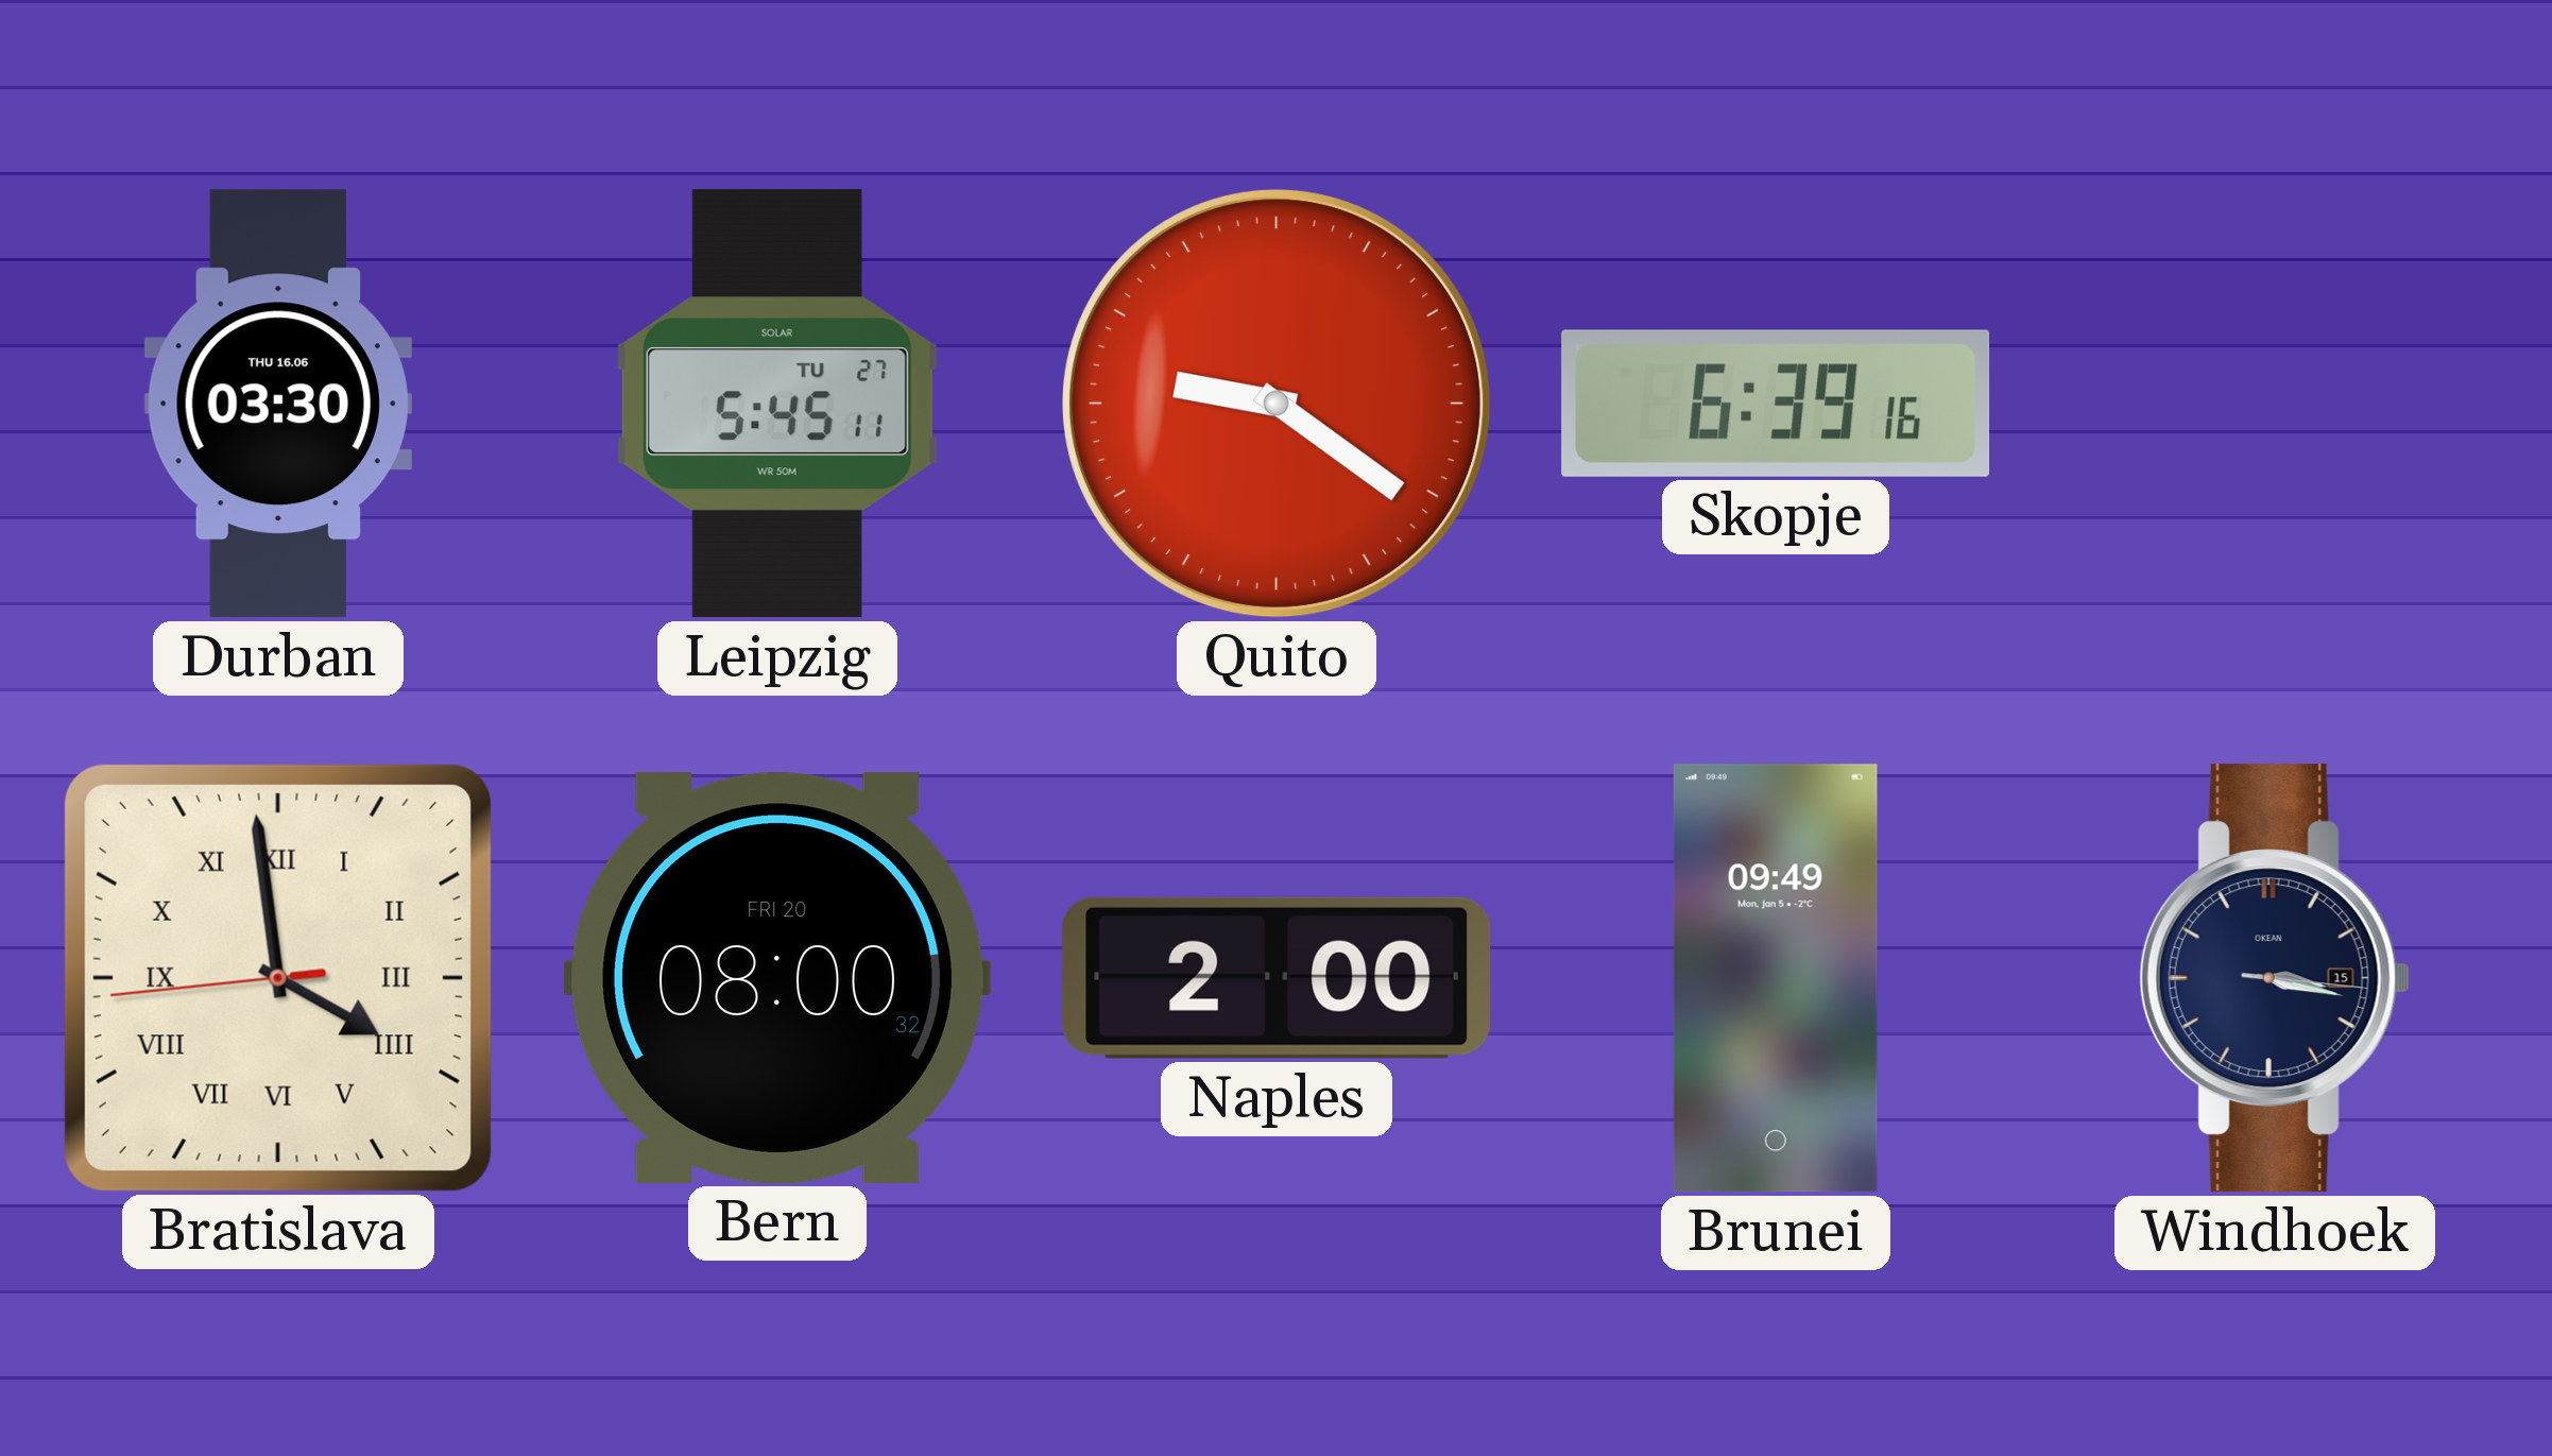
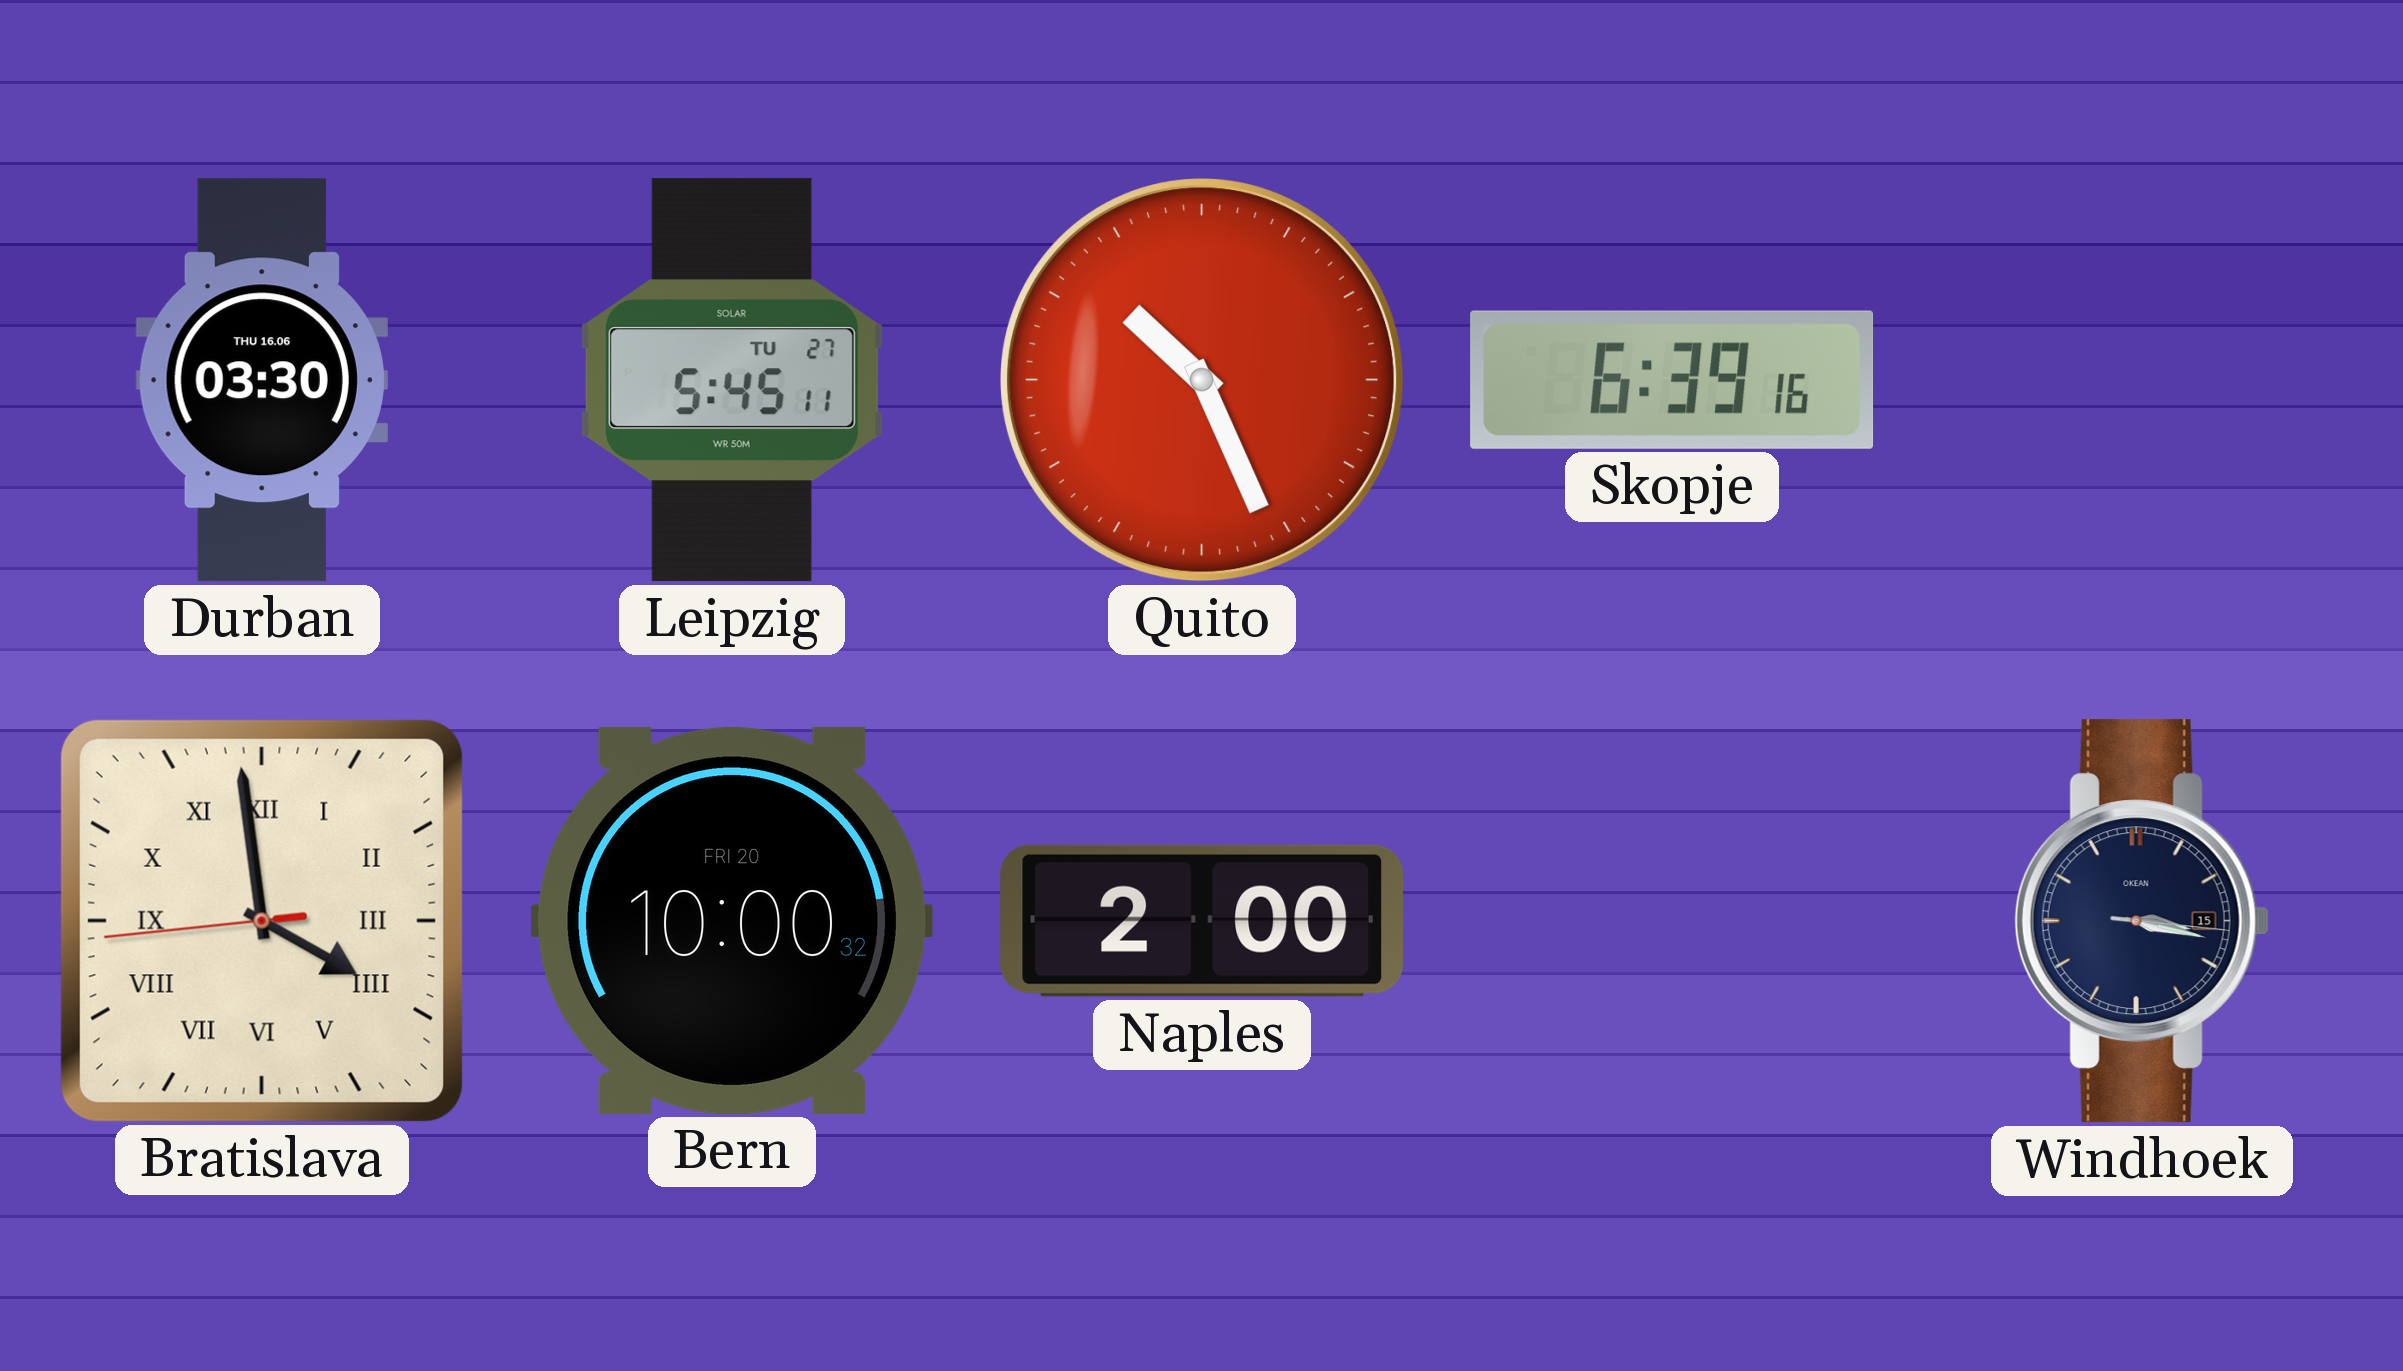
Quito: 9:21 -> 10:26
Bern: 08:00 -> 10:00
Brunei: 09:49 -> none
